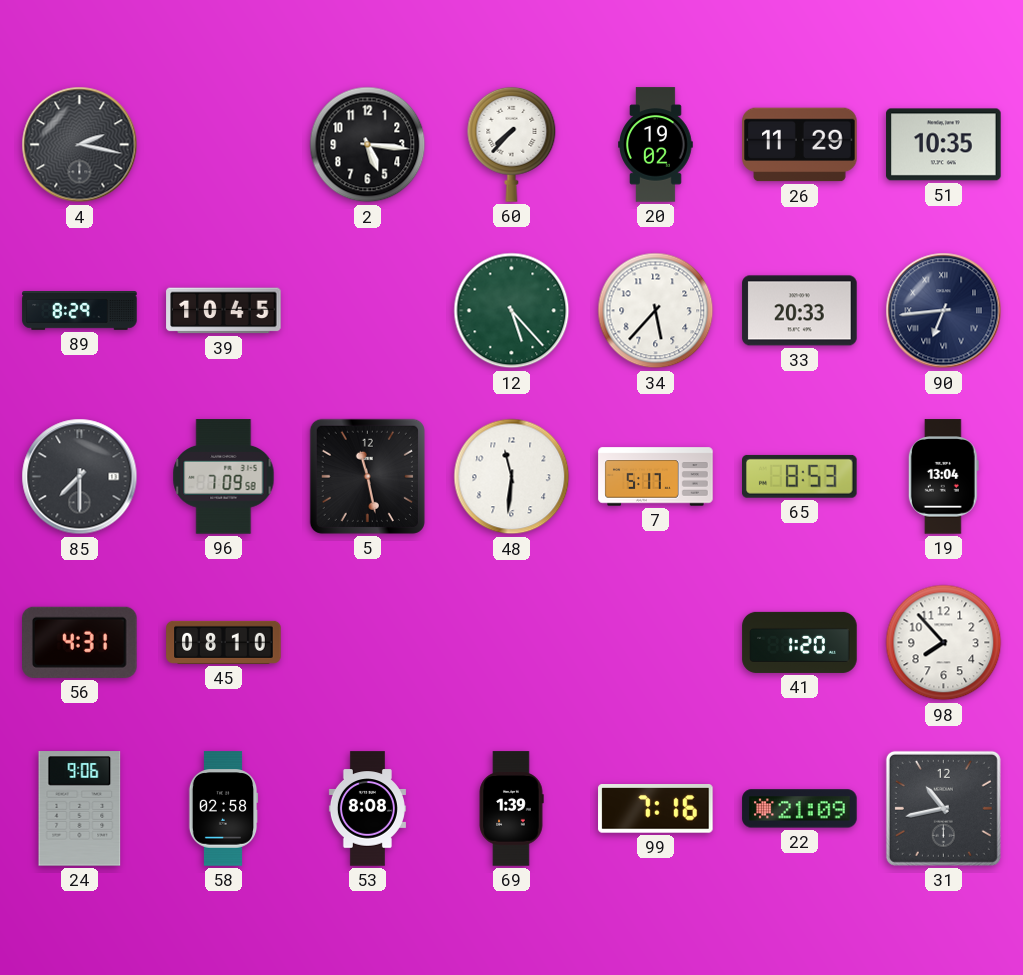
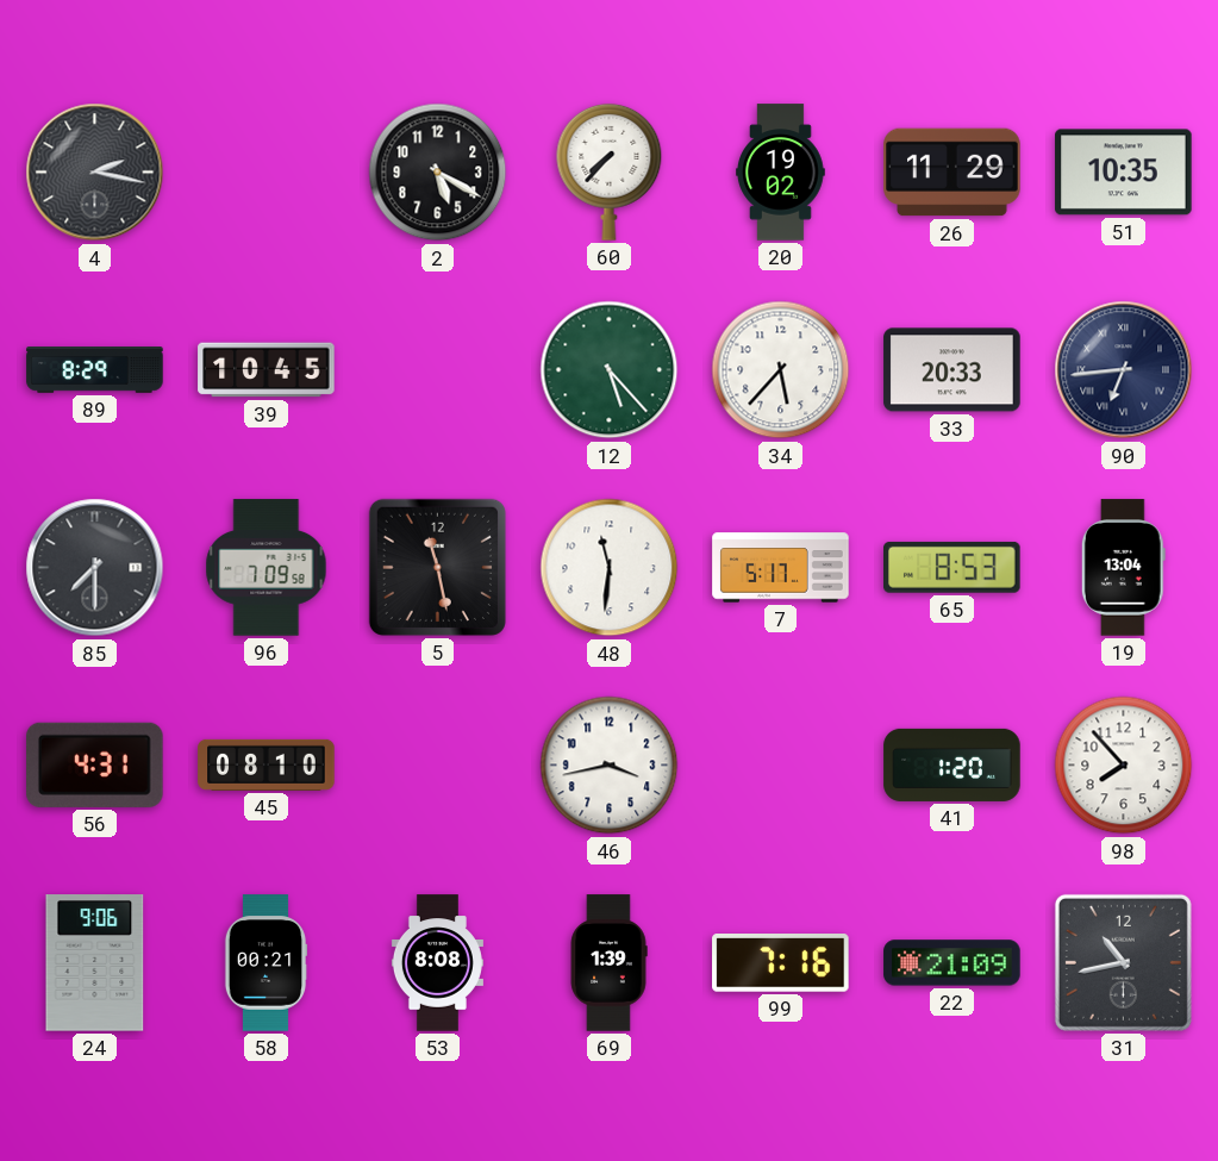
2: 5:16 -> 5:20
46: none -> 3:43
58: 02:58 -> 00:21
